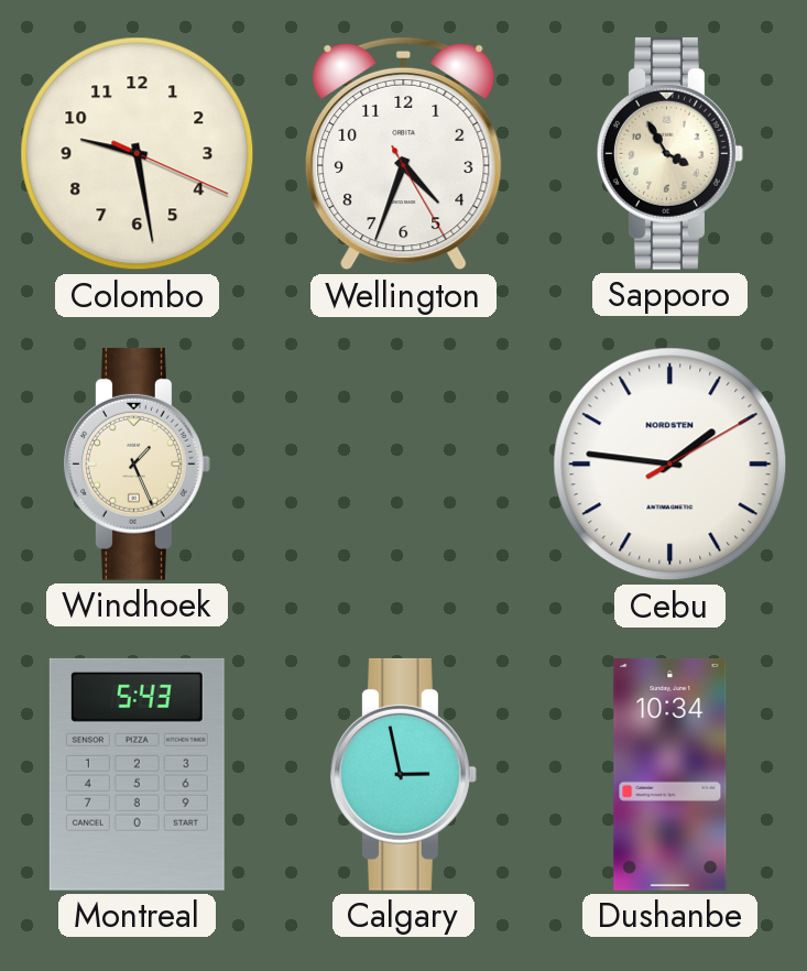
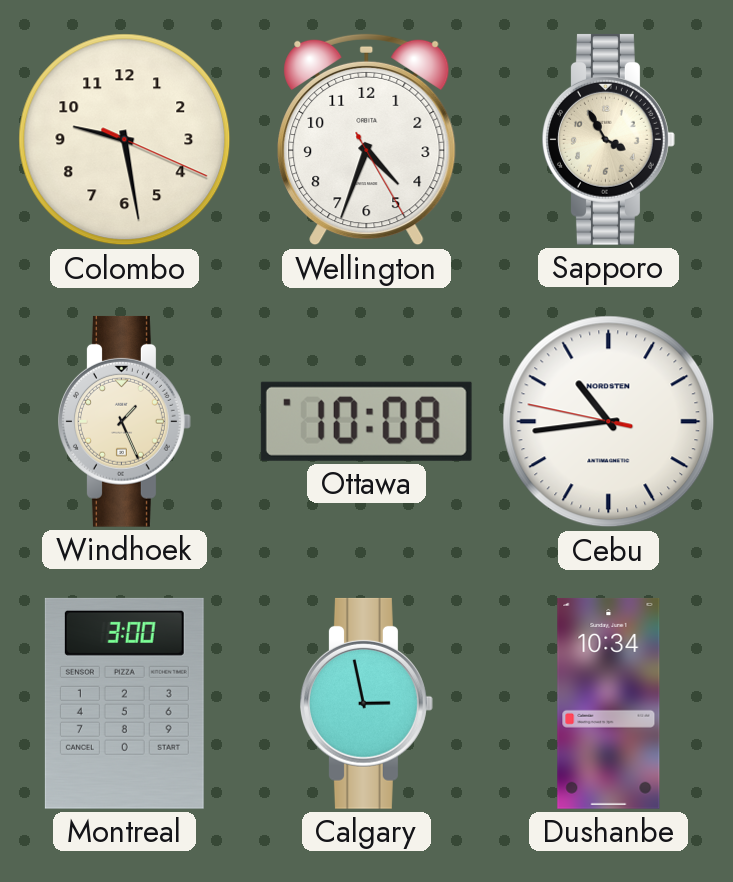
Ottawa: none -> 10:08
Cebu: 1:46 -> 10:43
Montreal: 5:43 -> 3:00
